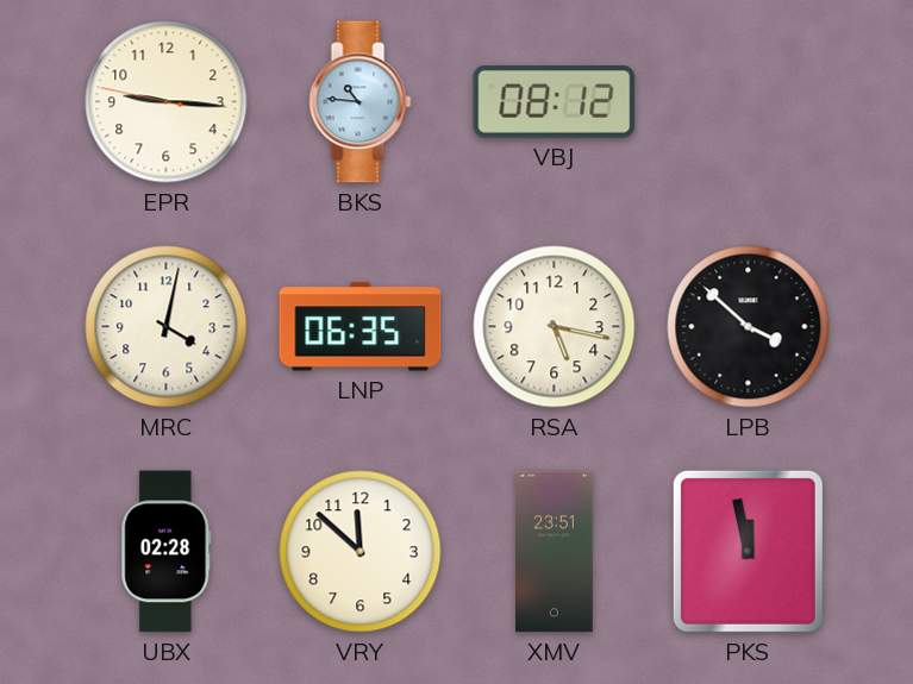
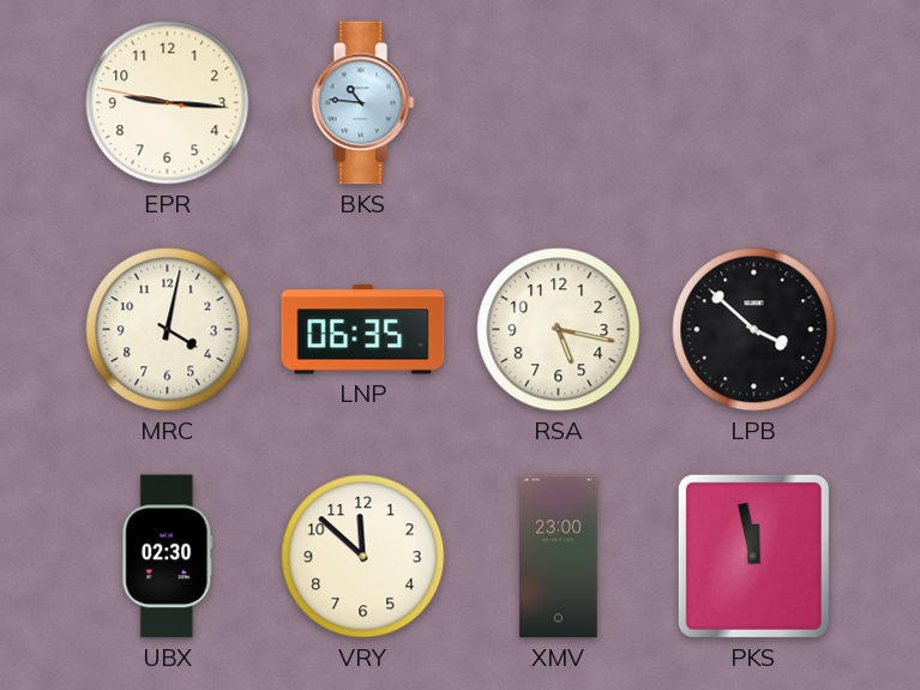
VBJ: 08:12 -> none
UBX: 02:28 -> 02:30
XMV: 23:51 -> 23:00
